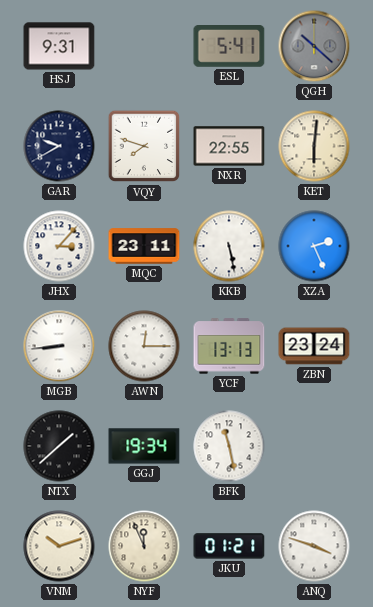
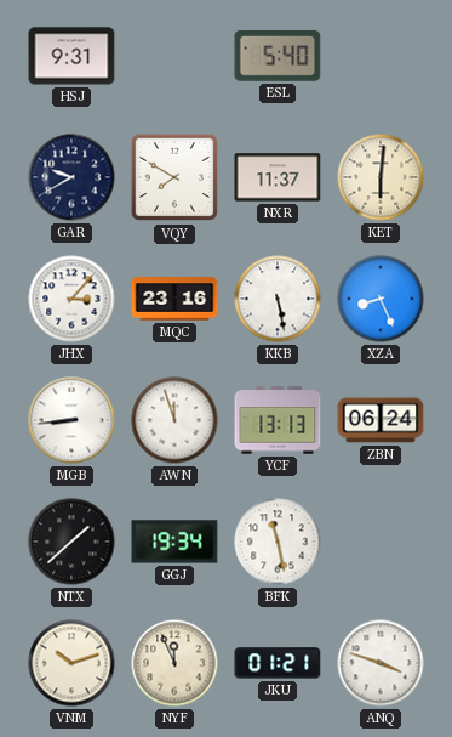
ESL: 5:41 -> 5:40
QGH: 10:22 -> none
VQY: 7:48 -> 7:50
NXR: 22:55 -> 11:37
MQC: 23:11 -> 23:16
XZA: 2:26 -> 8:26
AWN: 12:15 -> 11:57
ZBN: 23:24 -> 06:24
